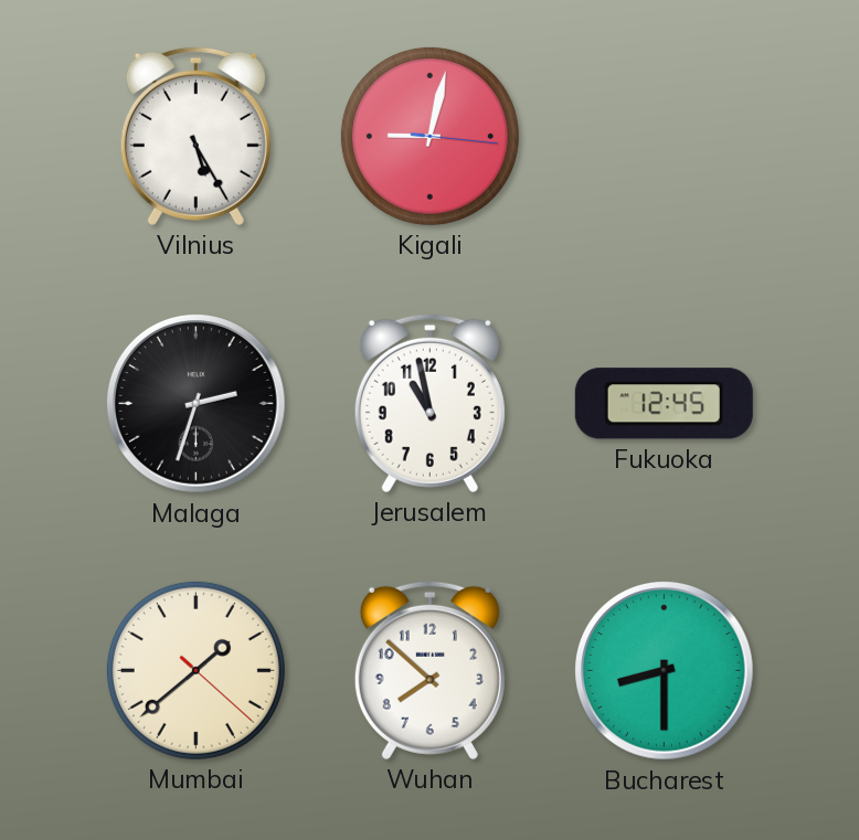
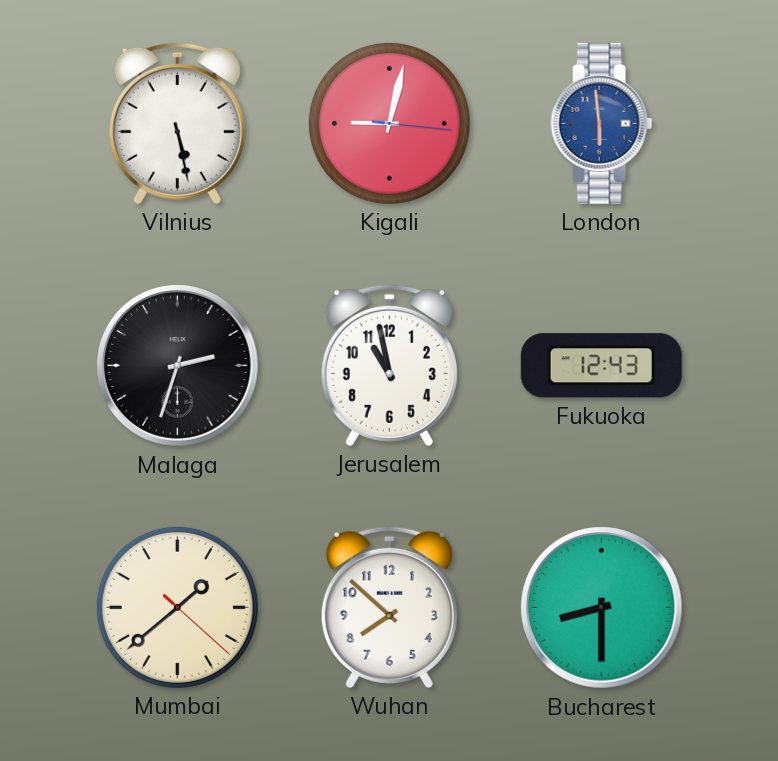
Vilnius: 5:25 -> 5:28
London: none -> 5:59
Fukuoka: 12:45 -> 12:43
